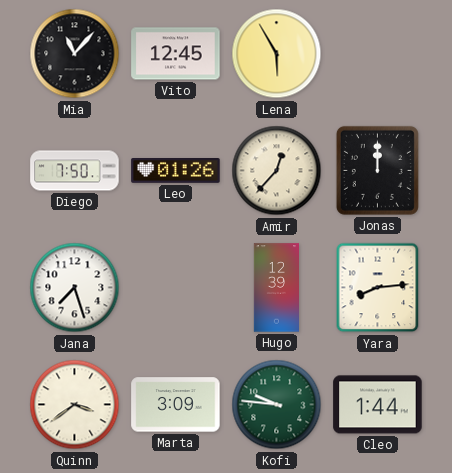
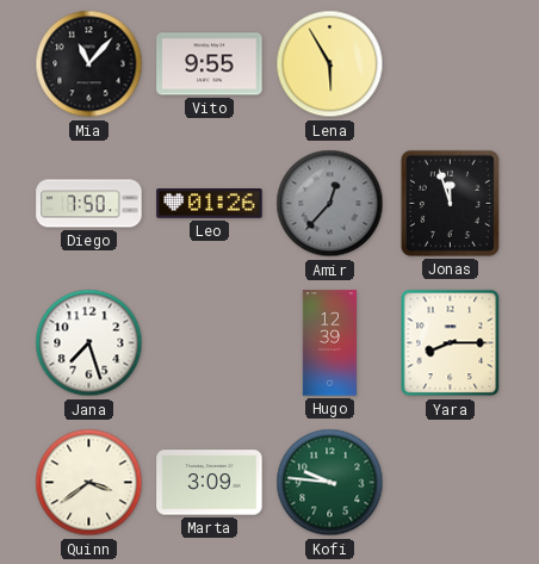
Vito: 12:45 -> 9:55
Amir dial: cream -> grey
Jonas: 12:00 -> 11:57
Yara: 8:14 -> 8:15
Cleo: 1:44 -> none
